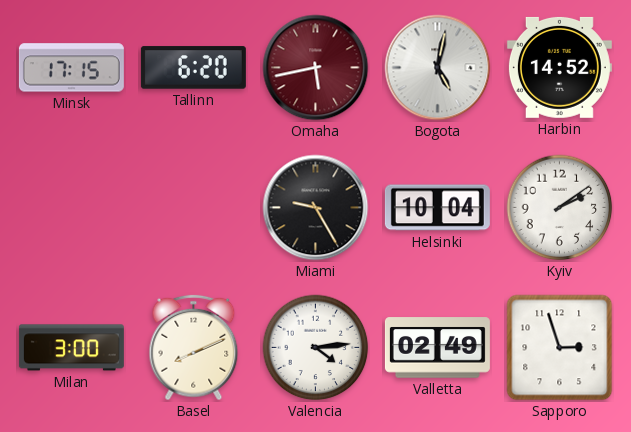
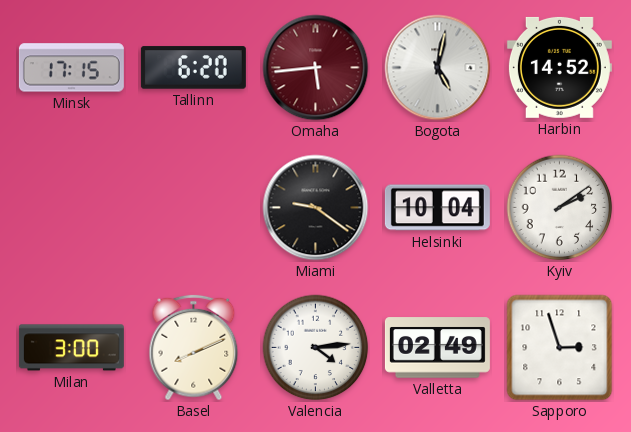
Omaha: 5:43 -> 5:44
Miami: 9:25 -> 9:21
